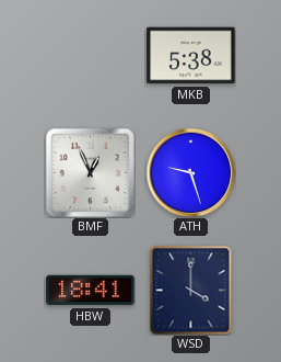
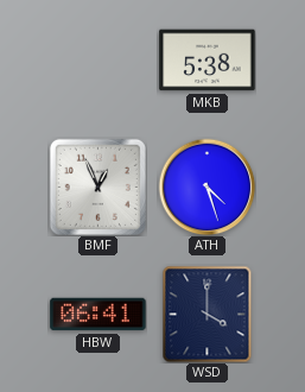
ATH: 9:27 -> 4:27
HBW: 18:41 -> 06:41
